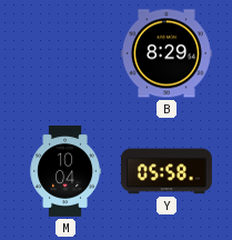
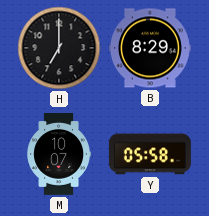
H: none -> 7:00
M: 10:04 -> 10:07
